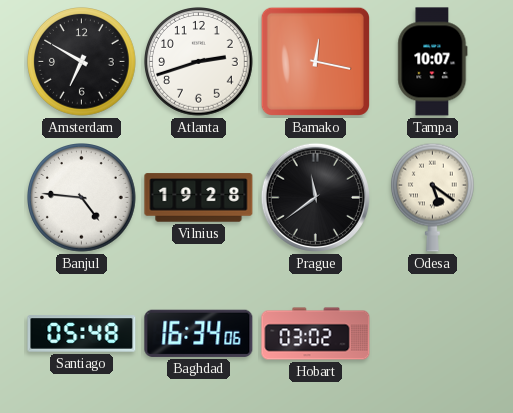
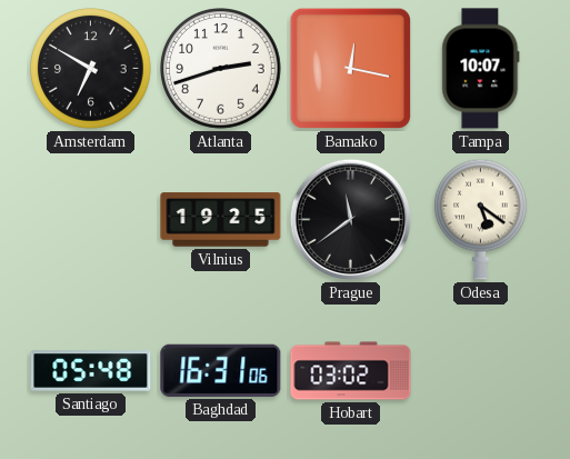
Banjul: 4:46 -> none
Vilnius: 19:28 -> 19:25
Baghdad: 16:34 -> 16:31
